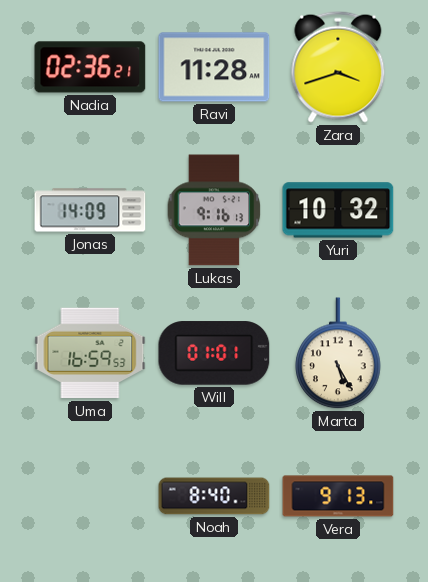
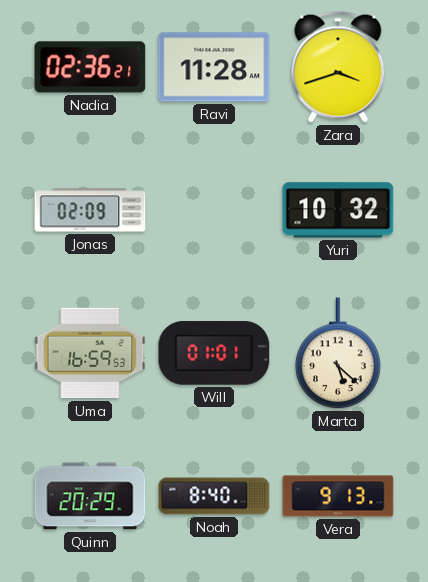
Jonas: 14:09 -> 02:09
Lukas: 9:16 -> none
Marta: 5:25 -> 5:22
Quinn: none -> 20:29
